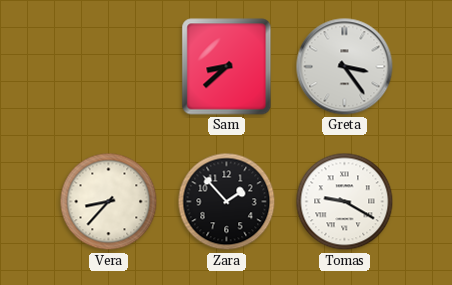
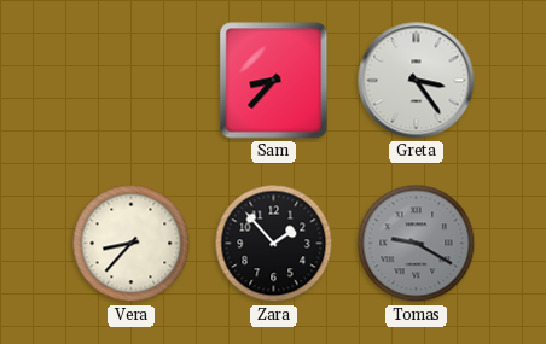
Sam: 8:38 -> 8:37
Tomas dial: white -> grey
